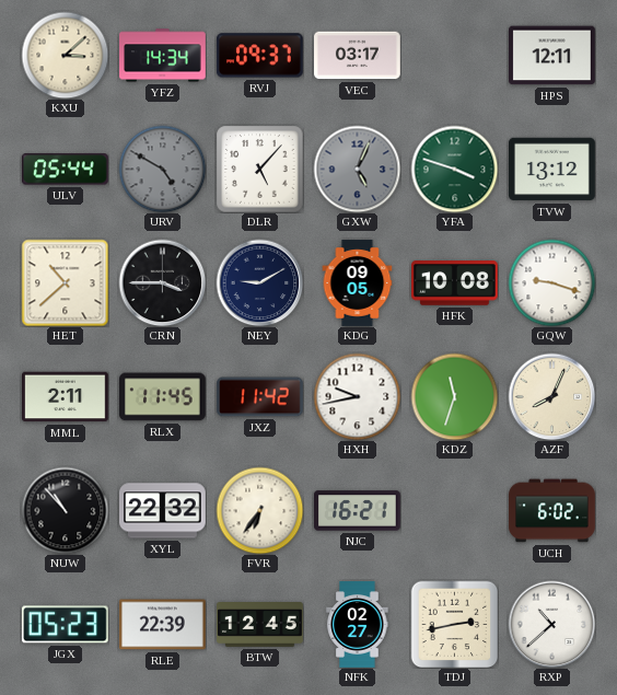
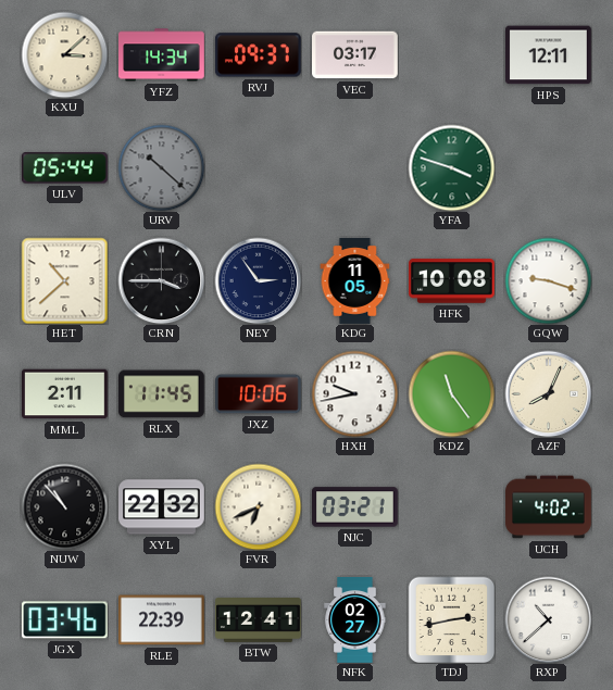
URV: 4:50 -> 10:22
DLR: 5:07 -> none
GXW: 5:04 -> none
TVW: 13:12 -> none
NEY: 9:10 -> 2:54
KDG: 09:05 -> 11:05
JXZ: 11:42 -> 10:06
KDZ: 11:33 -> 11:24
FVR: 6:36 -> 6:41
NJC: 16:21 -> 03:21
UCH: 6:02 -> 4:02
JGX: 05:23 -> 03:46
BTW: 12:45 -> 12:41
